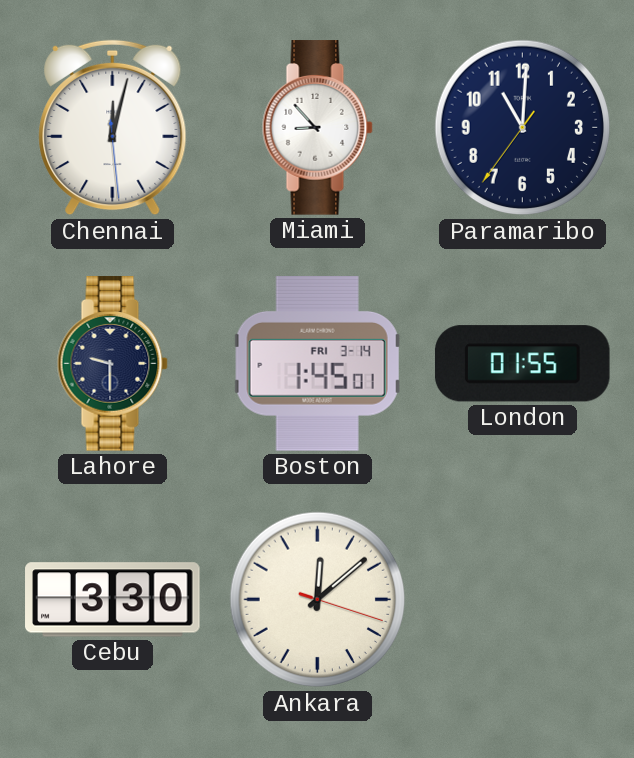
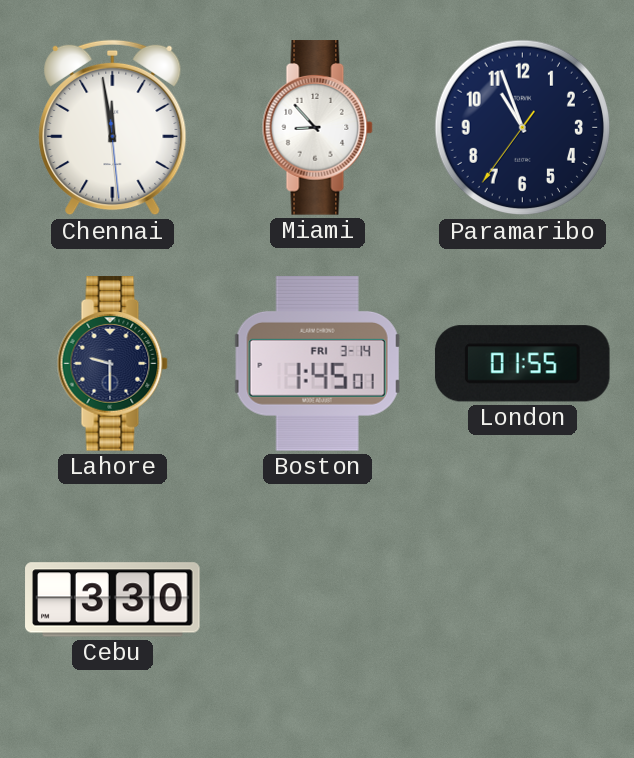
Chennai: 12:02 -> 11:58
Paramaribo: 11:00 -> 10:56
Ankara: 12:08 -> none
